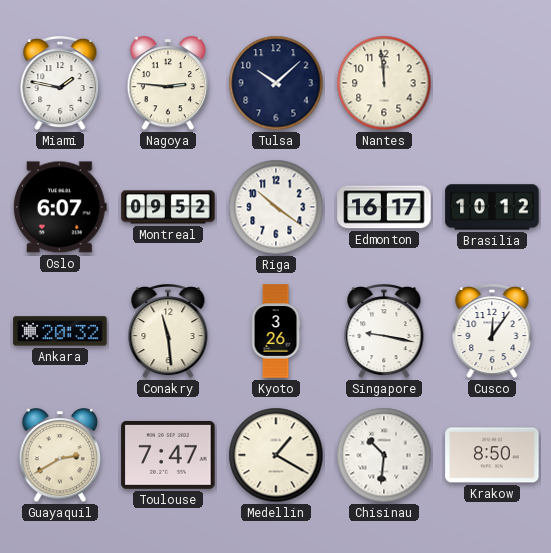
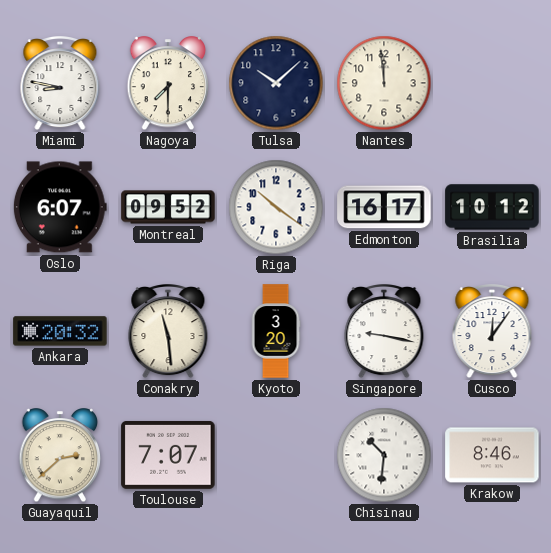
Miami: 1:47 -> 8:47
Nagoya: 2:46 -> 7:30
Kyoto: 3:26 -> 3:20
Guayaquil: 2:40 -> 2:38
Toulouse: 7:47 -> 7:07
Medellin: 1:20 -> none
Krakow: 8:50 -> 8:46
